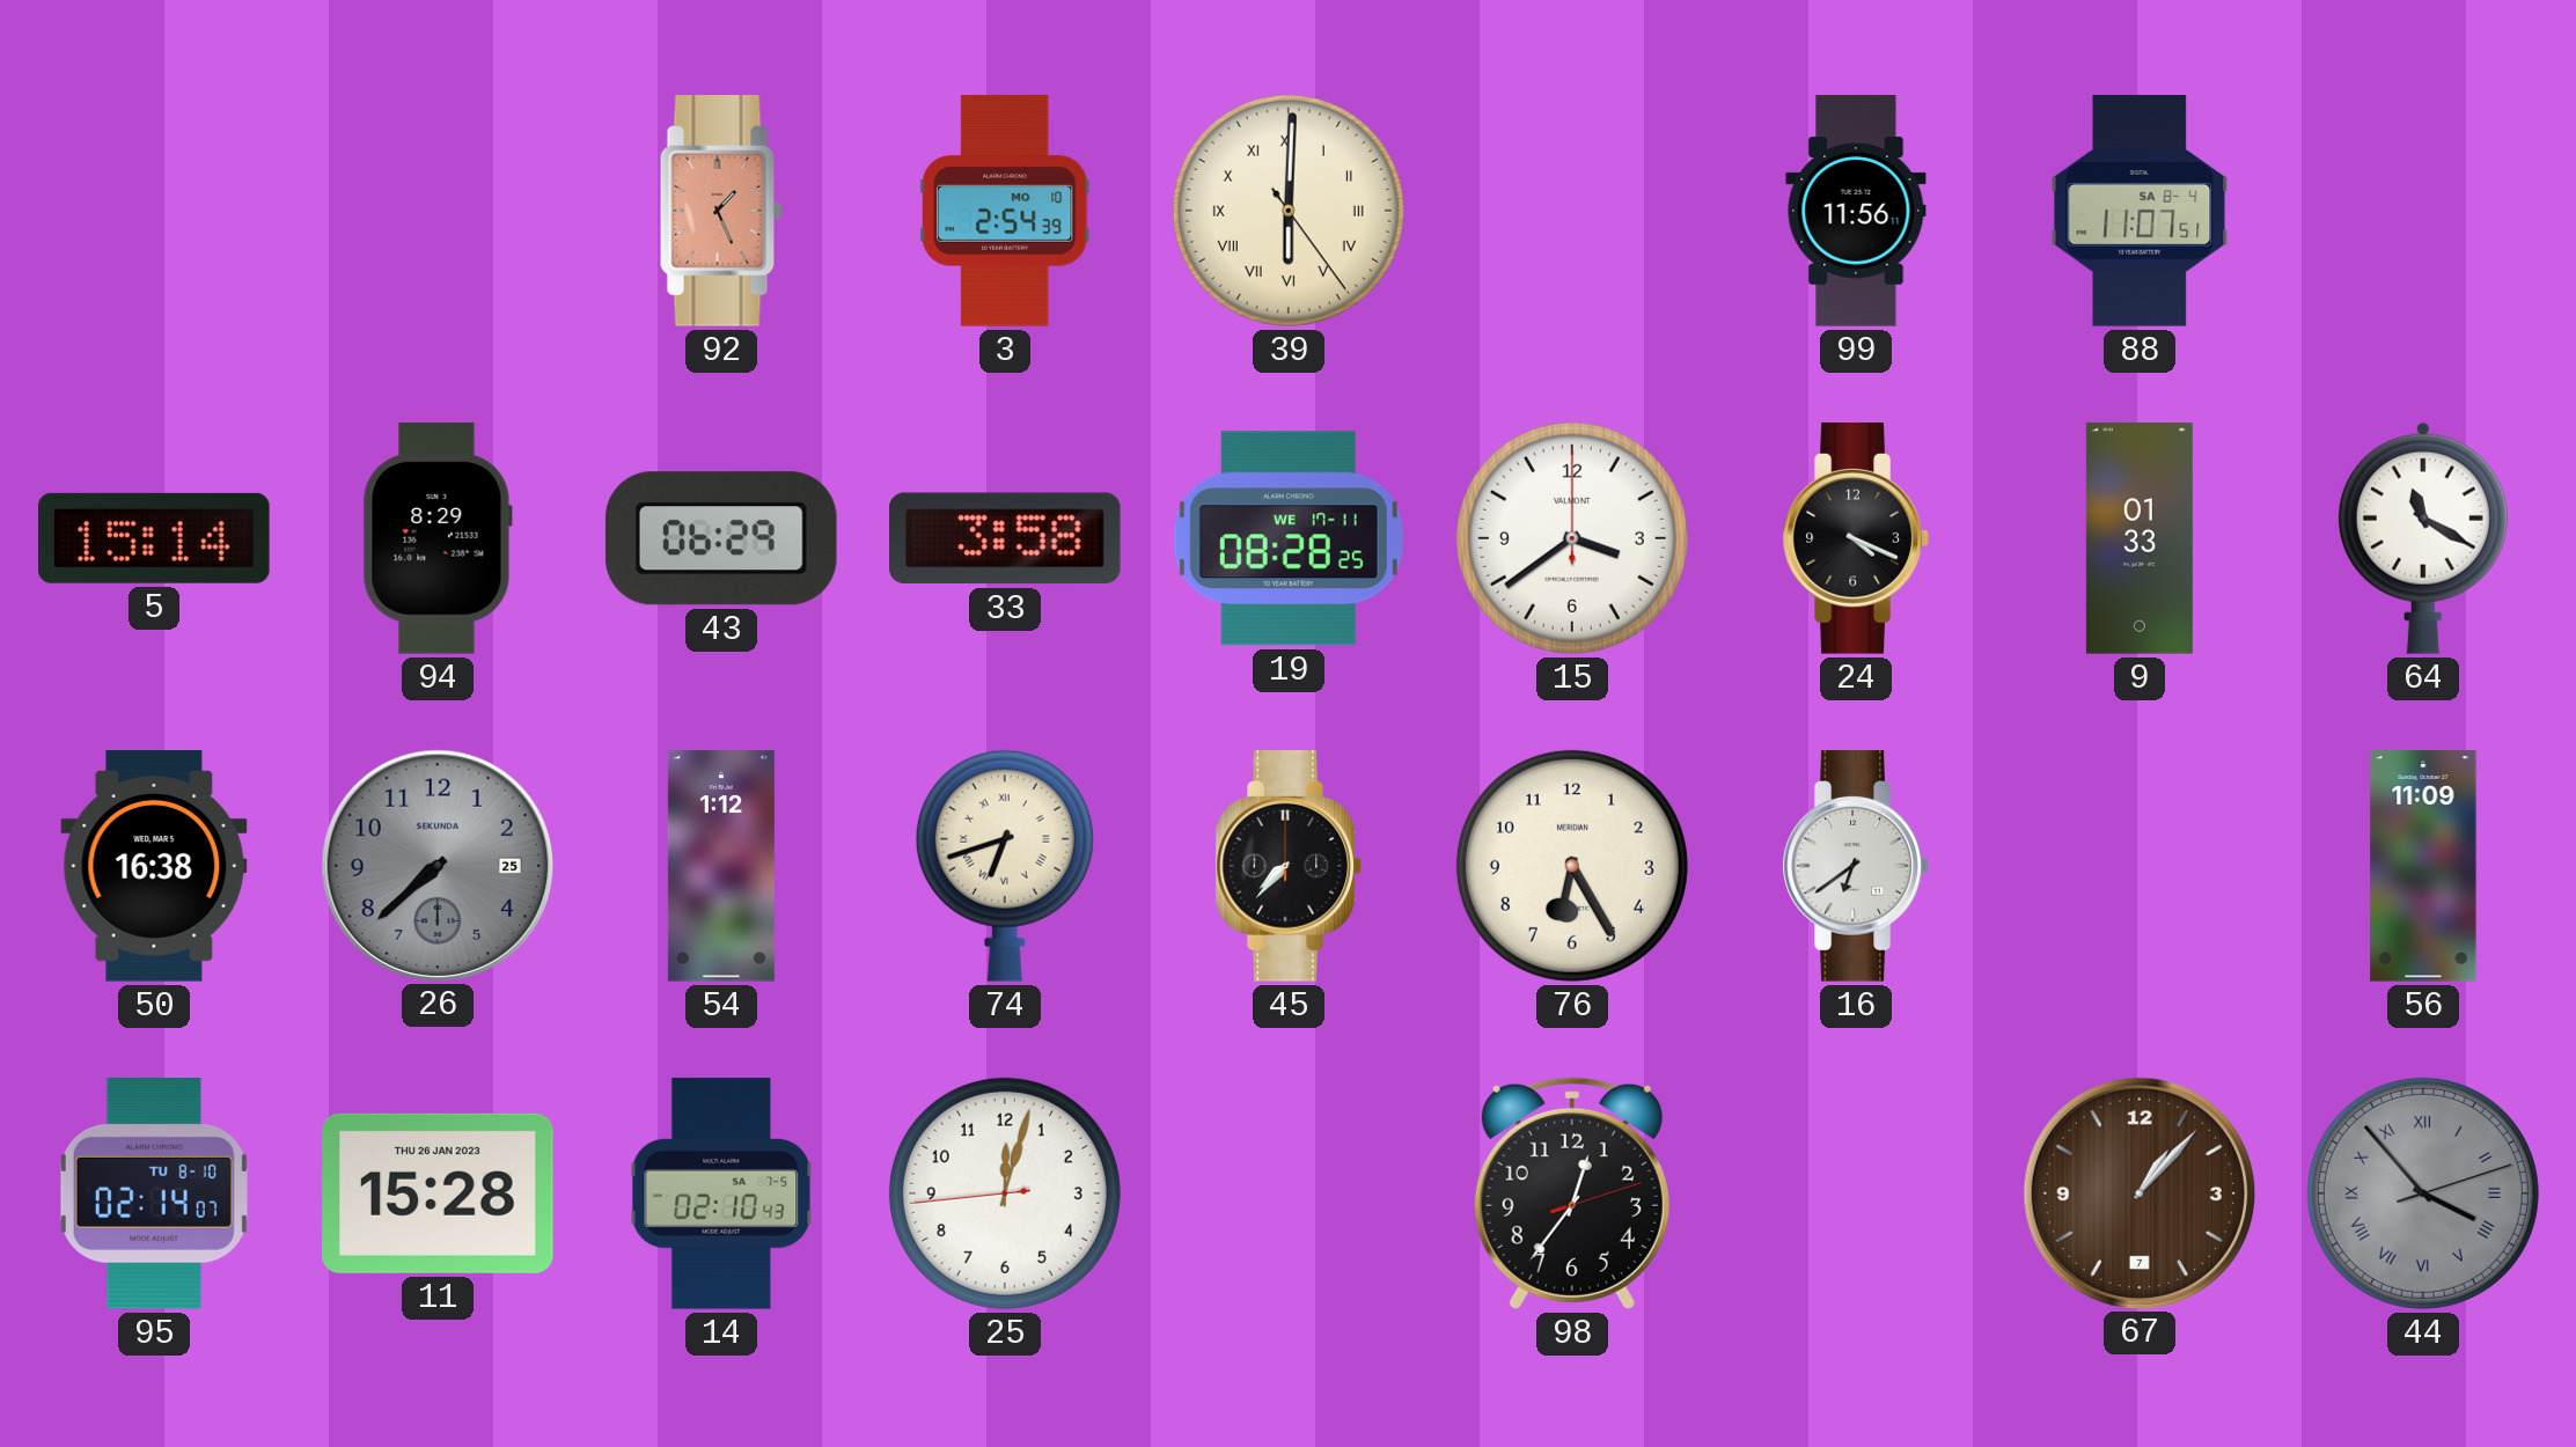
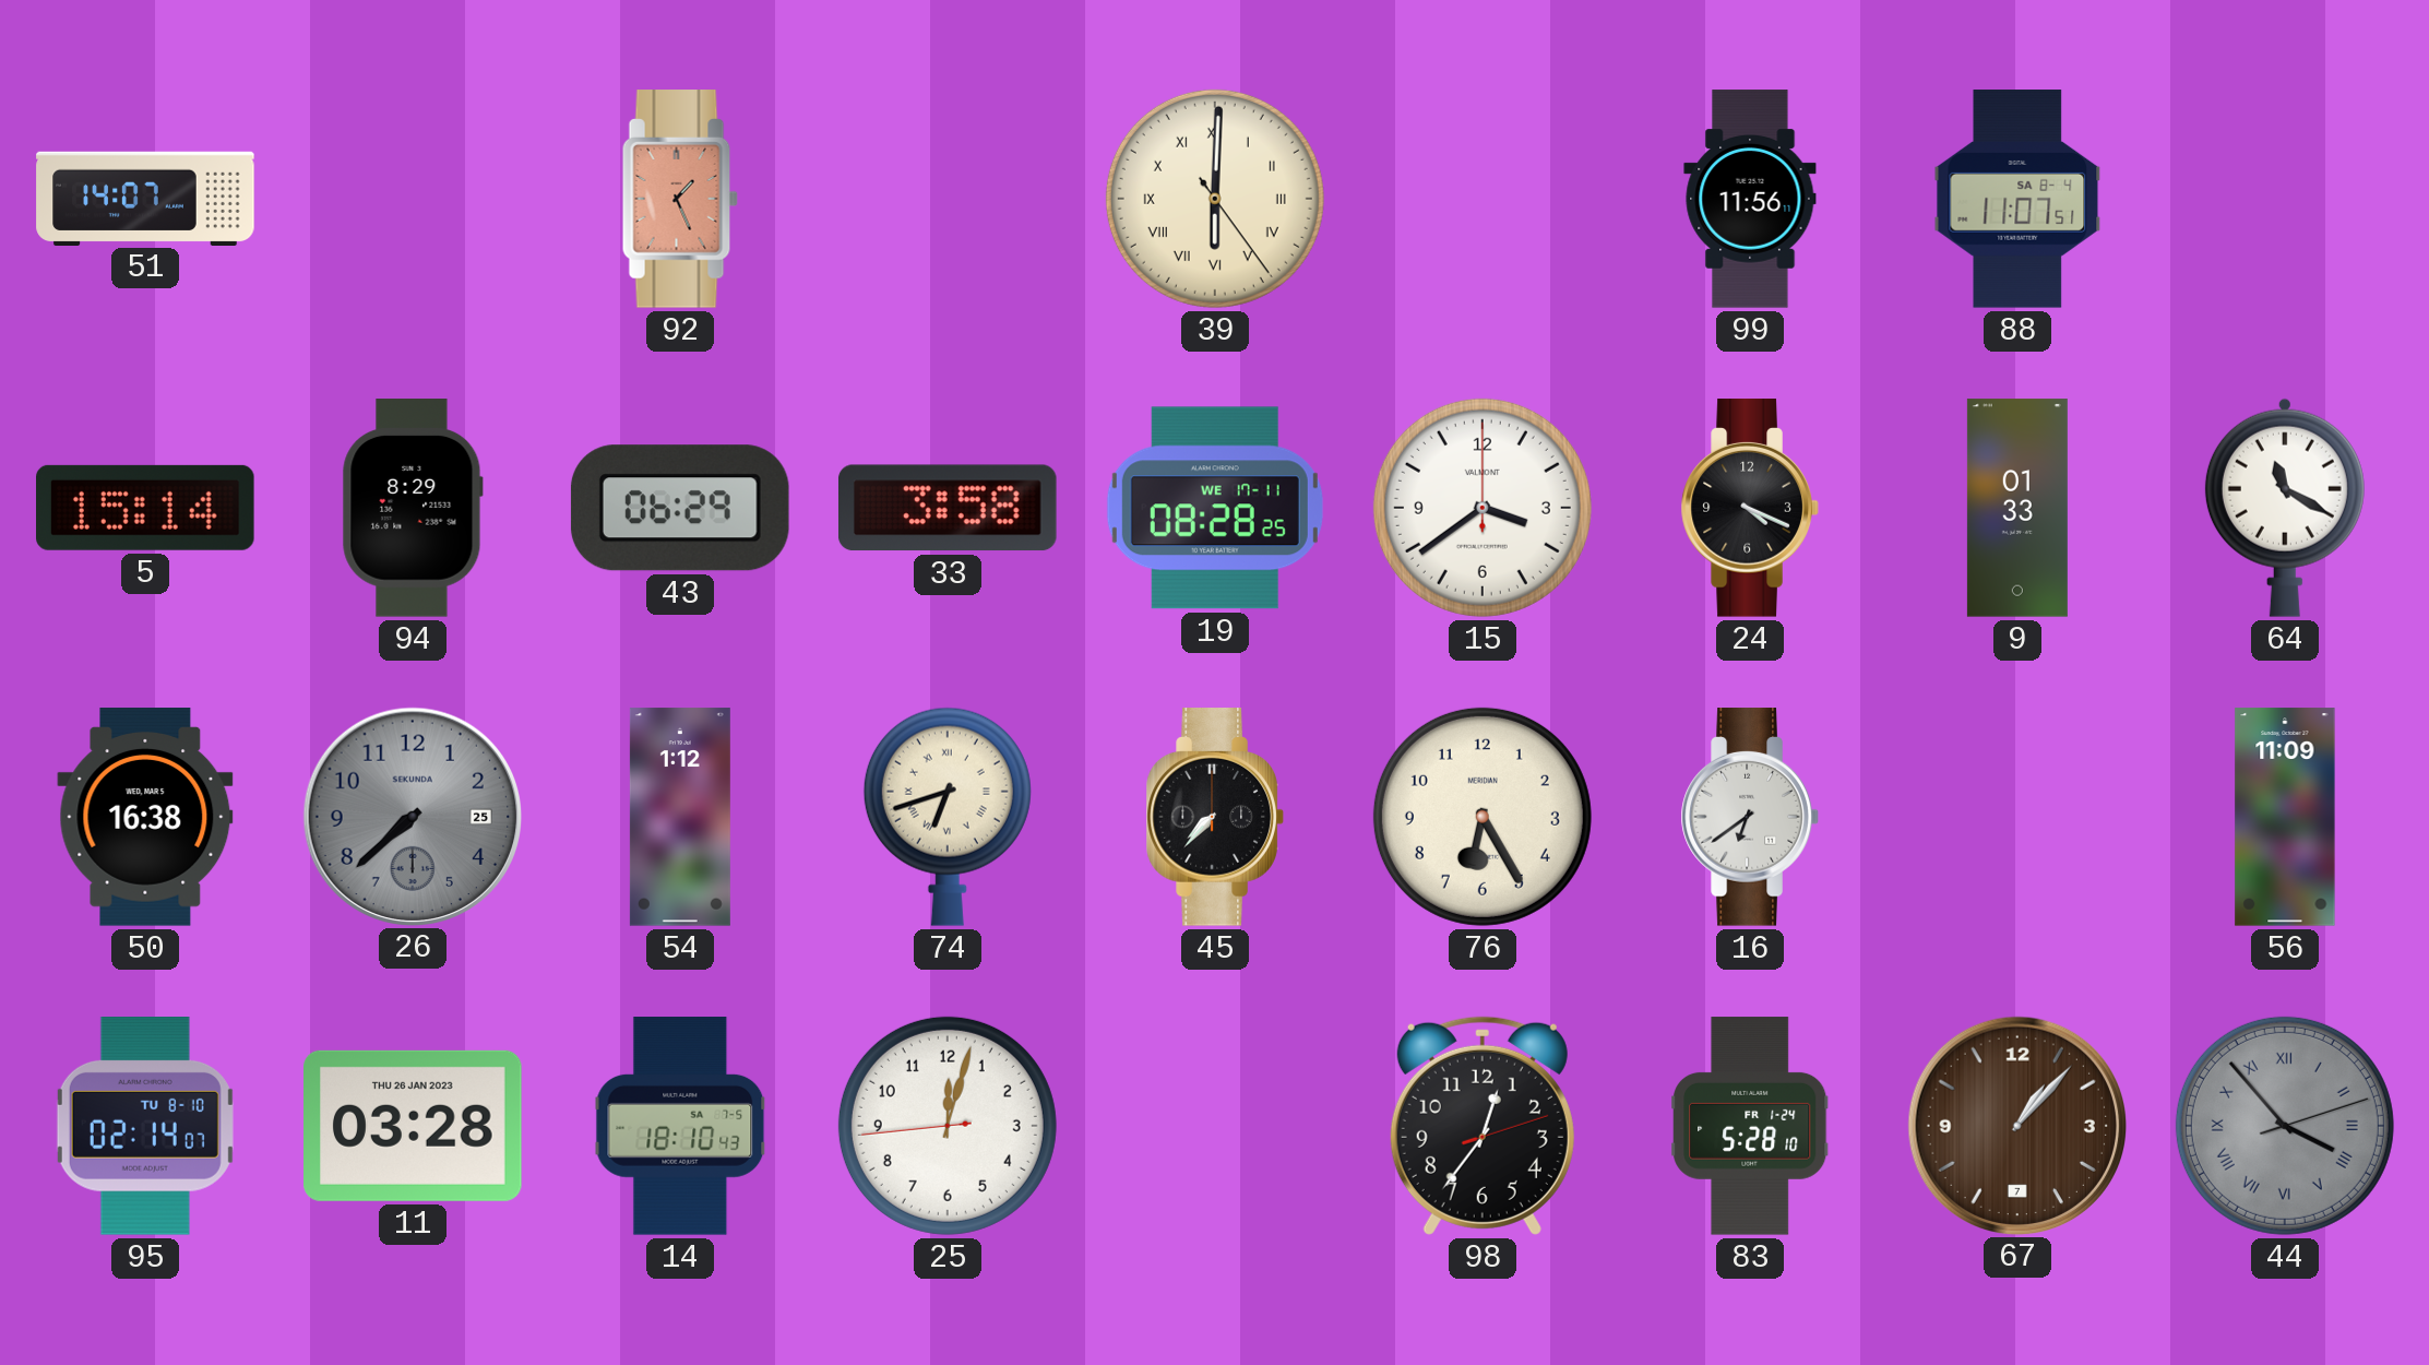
51: none -> 14:07
3: 2:54 -> none
11: 15:28 -> 03:28
14: 02:10 -> 18:10
83: none -> 5:28
